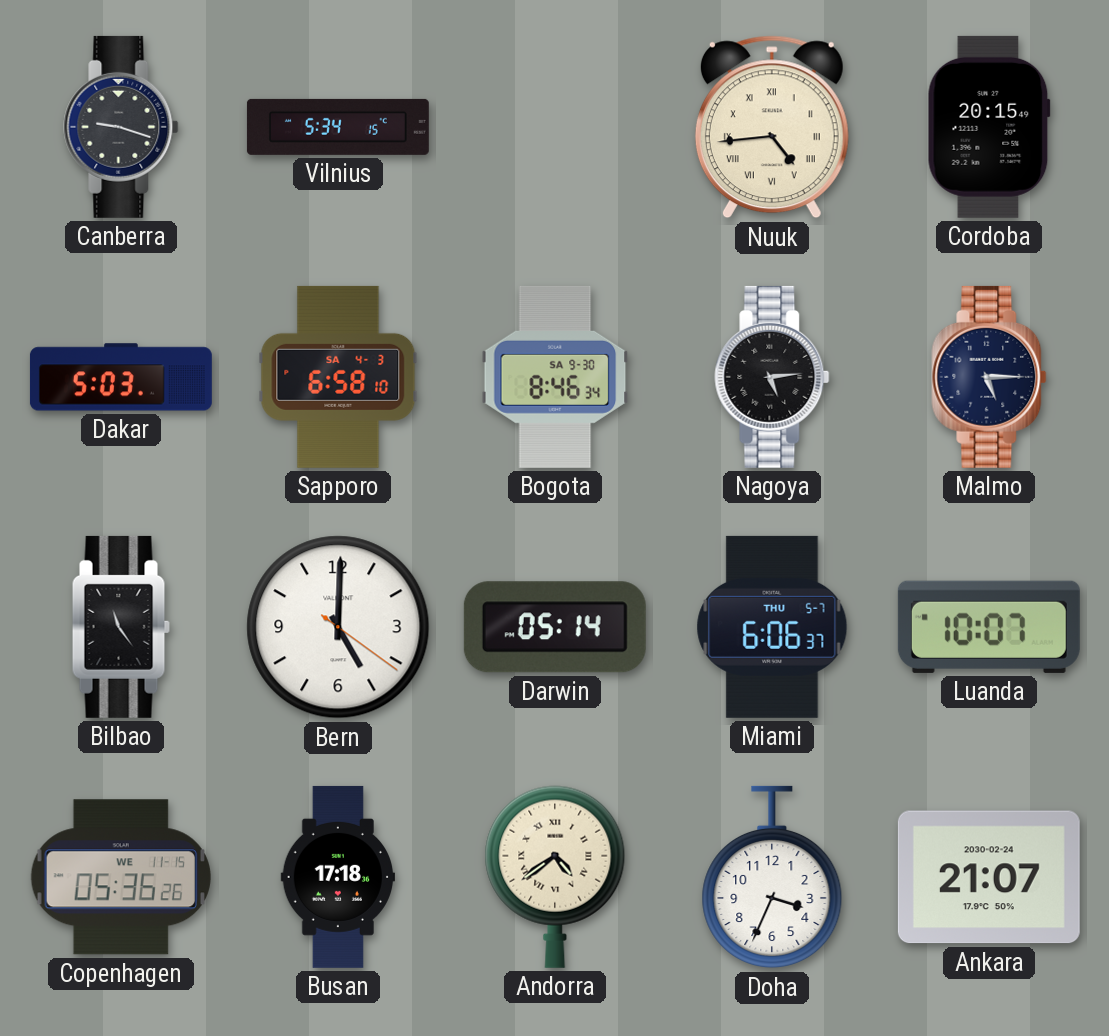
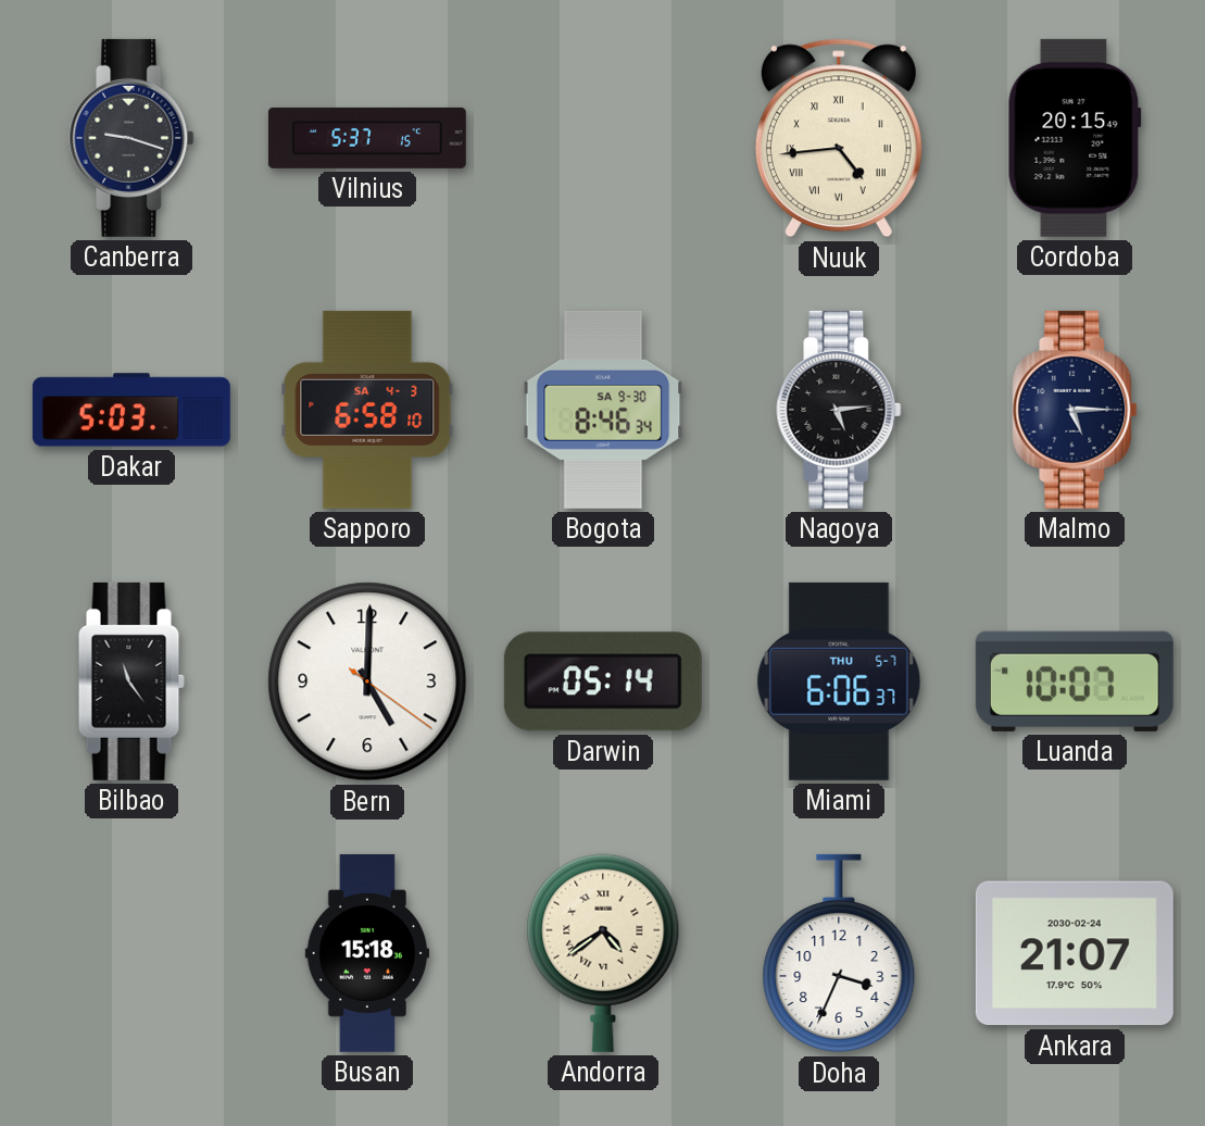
Vilnius: 5:34 -> 5:37
Copenhagen: 05:36 -> none
Busan: 17:18 -> 15:18
